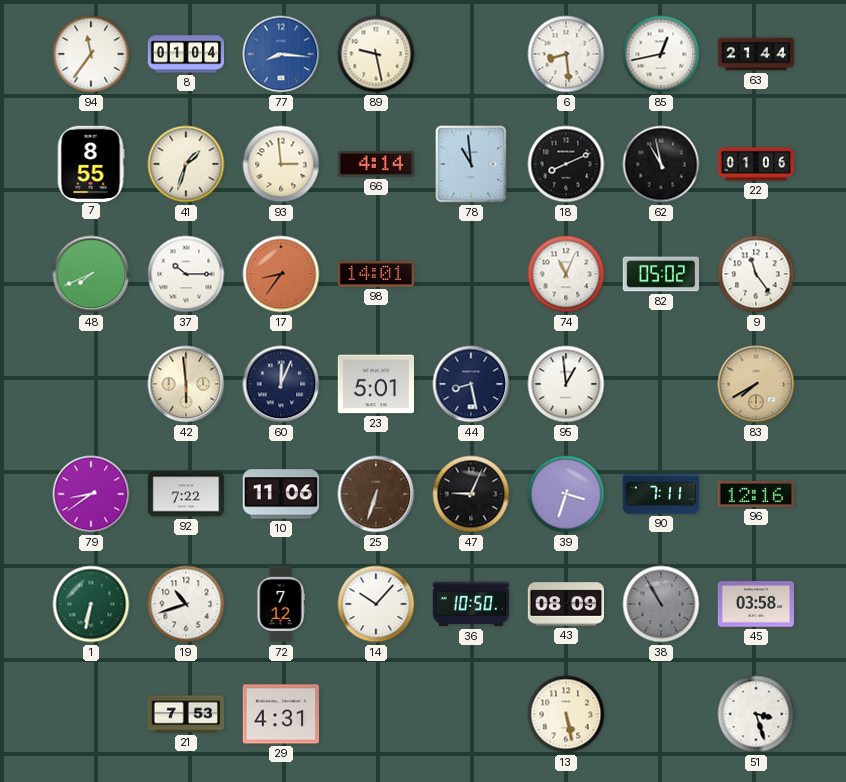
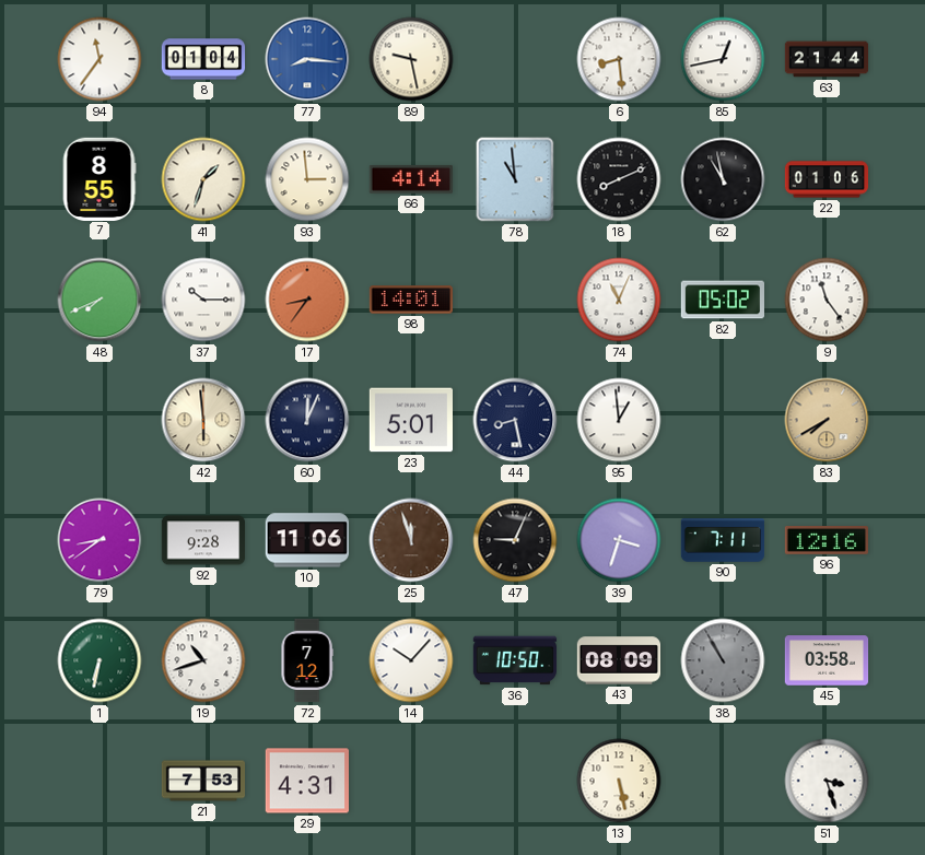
92: 7:22 -> 9:28
25: 6:33 -> 11:57
